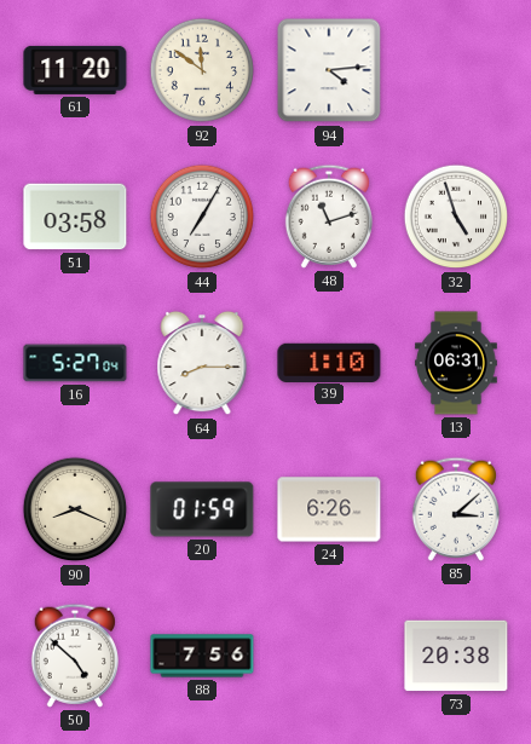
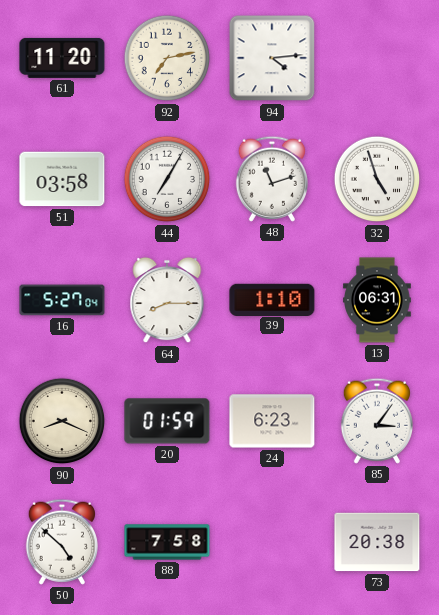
92: 11:51 -> 7:13
24: 6:26 -> 6:23
85: 3:08 -> 3:06
88: 7:56 -> 7:58
